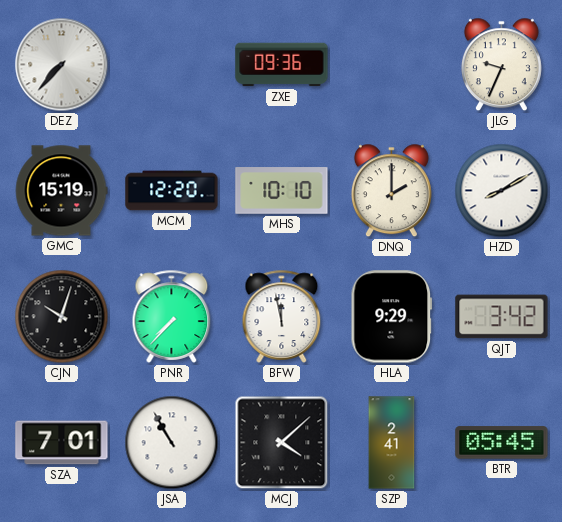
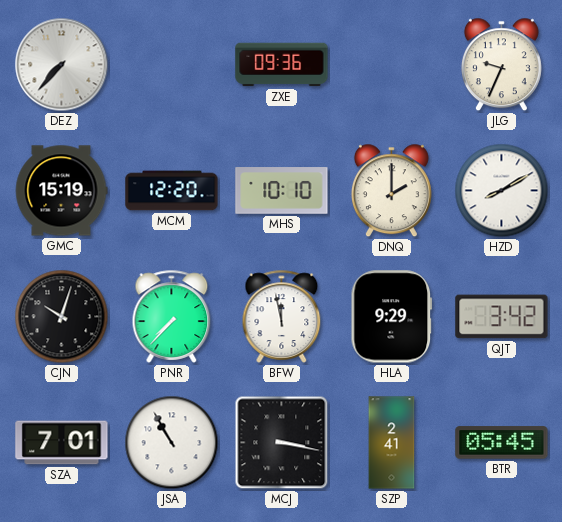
MCJ: 4:08 -> 3:17
